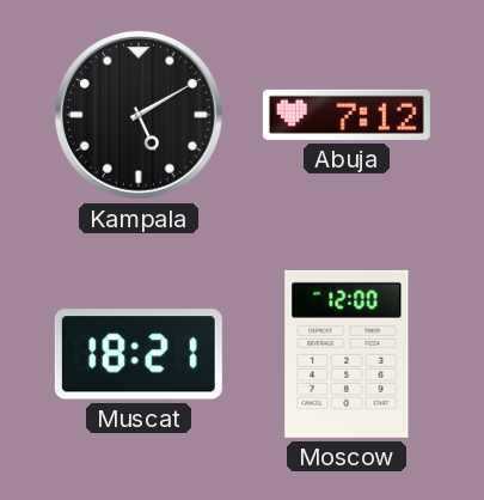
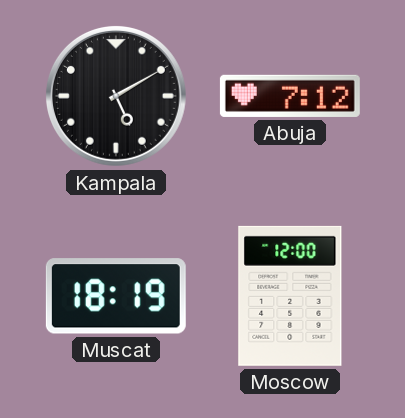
Muscat: 18:21 -> 18:19
